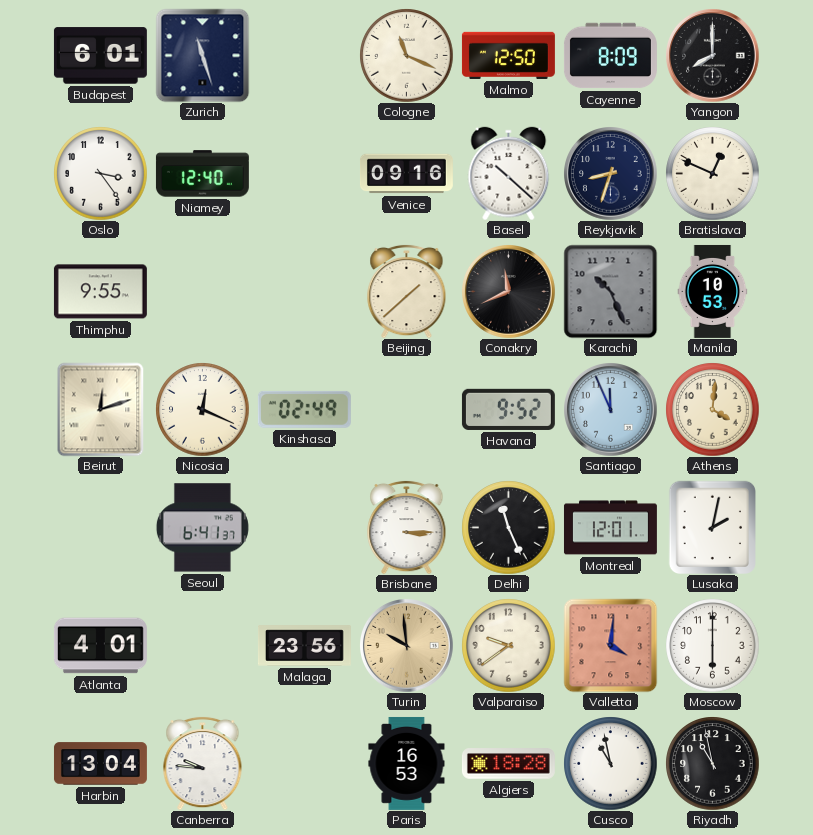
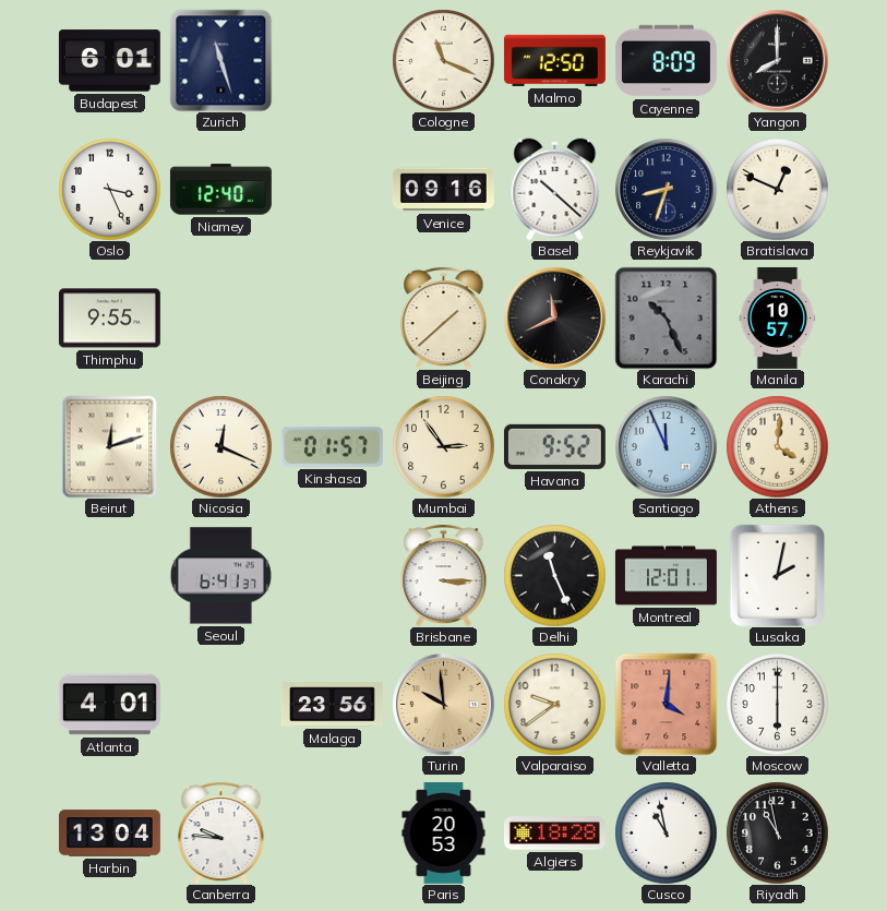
Oslo: 3:24 -> 3:26
Manila: 10:53 -> 10:57
Kinshasa: 02:49 -> 01:57
Mumbai: none -> 2:54
Paris: 16:53 -> 20:53
